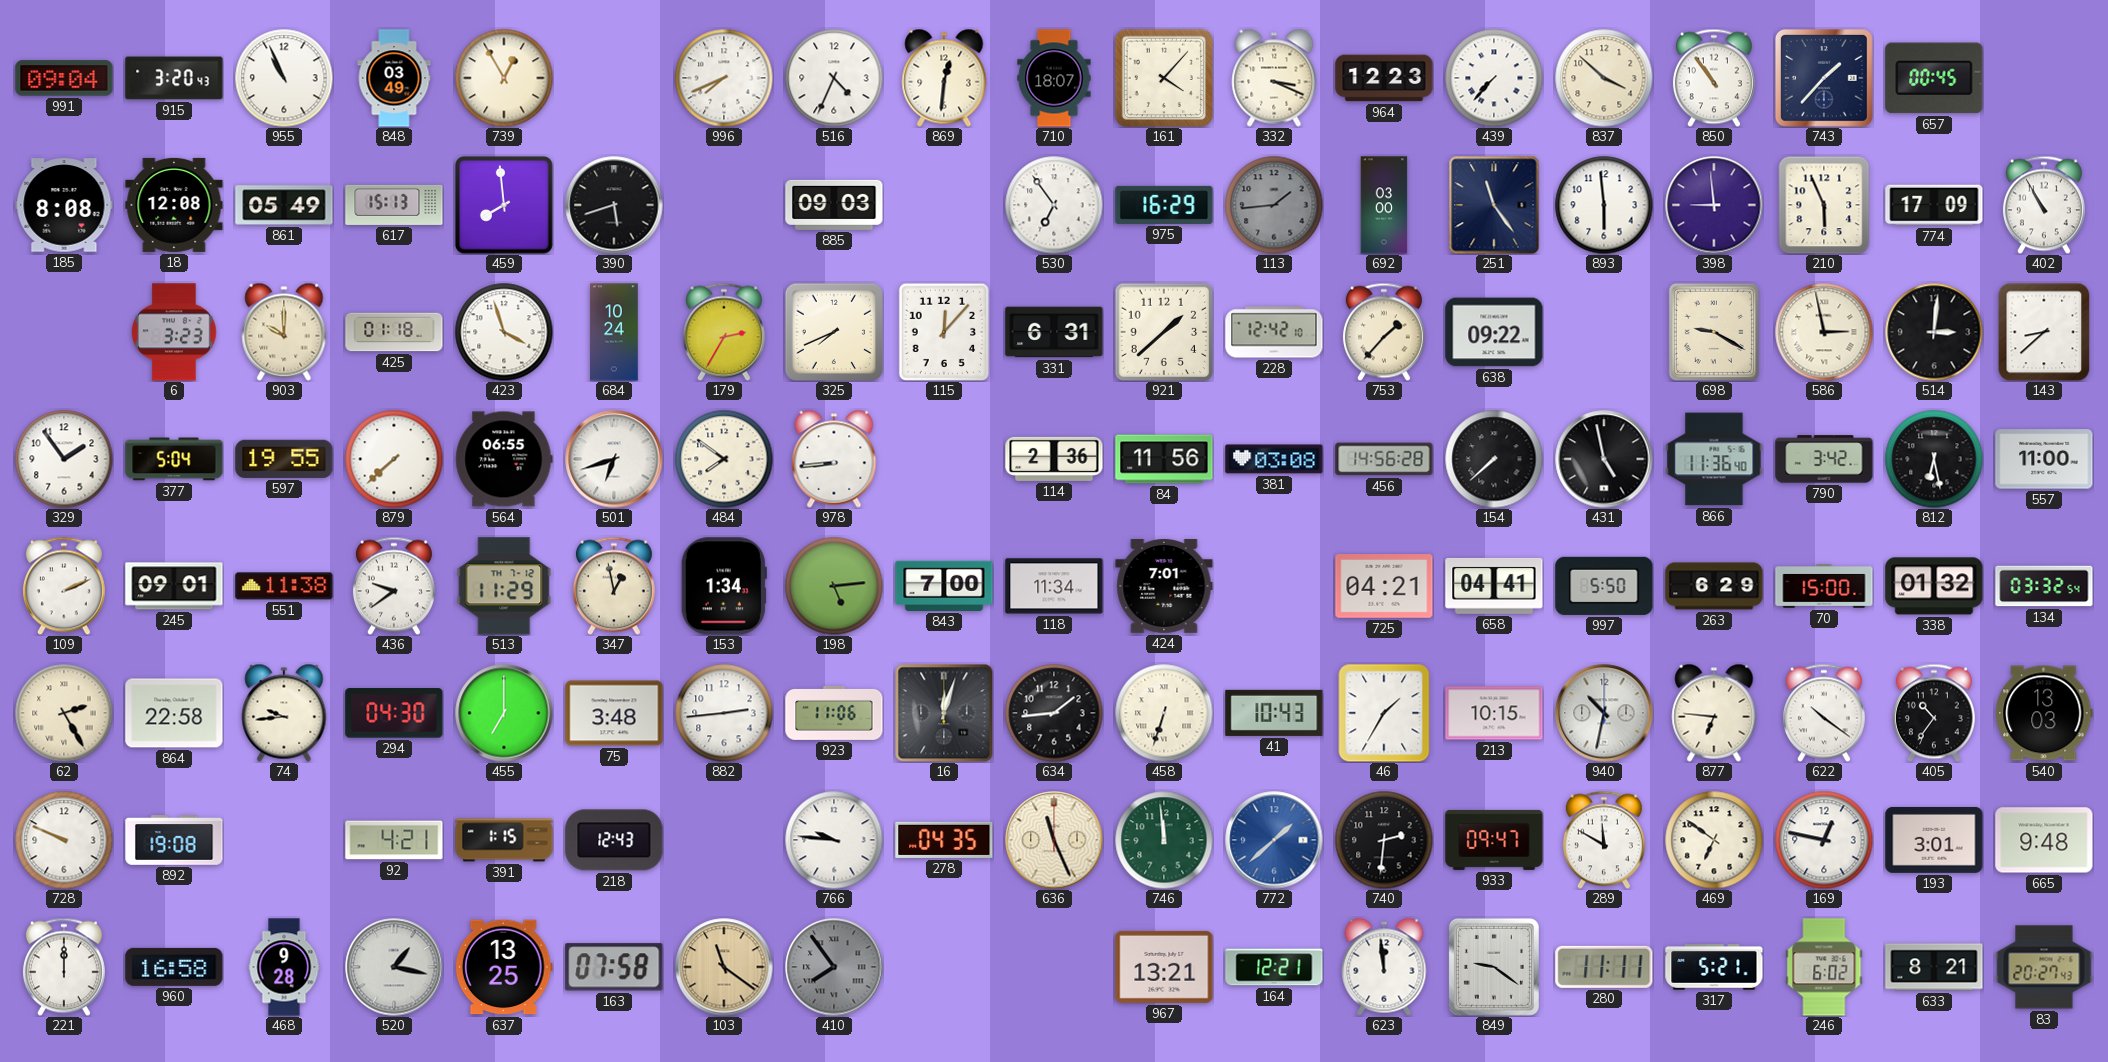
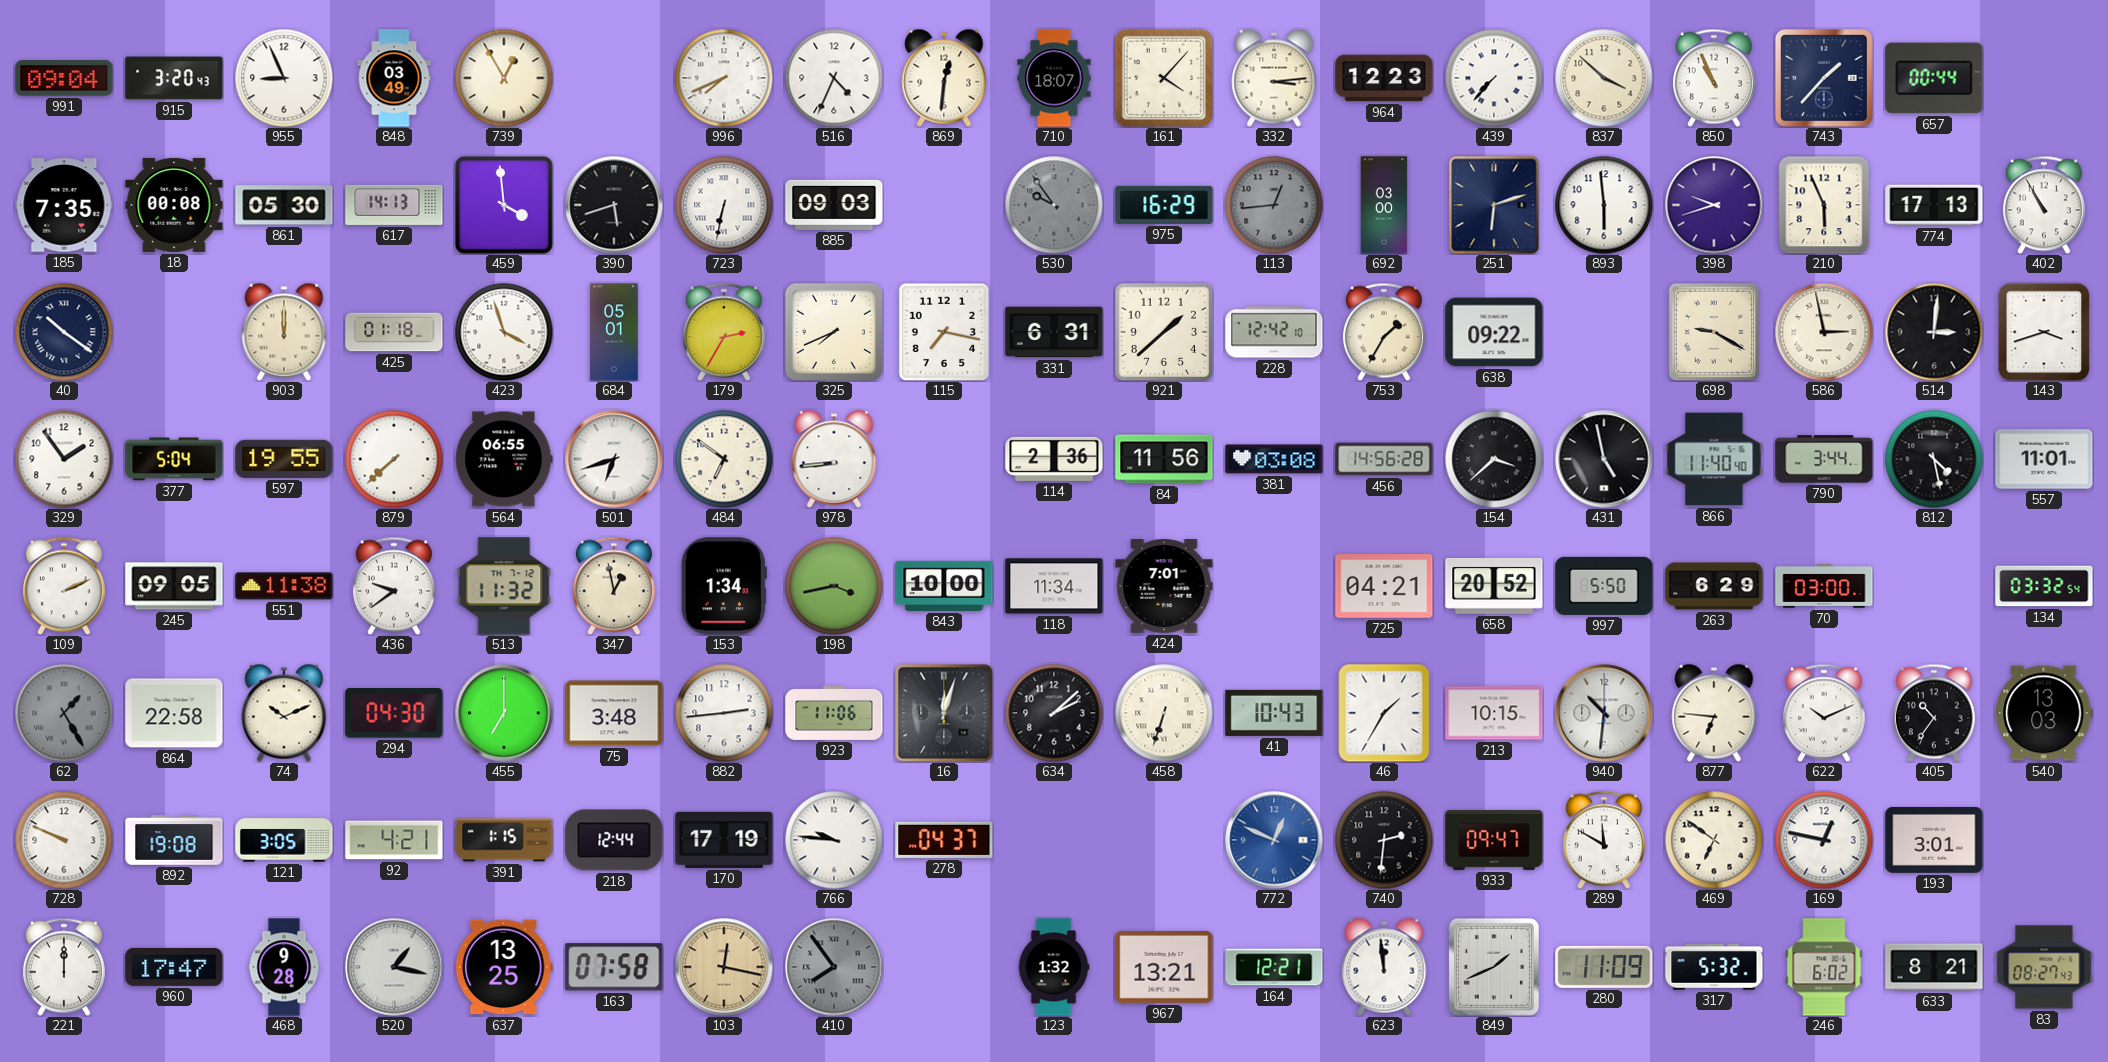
955: 10:56 -> 8:56
332: 3:19 -> 3:14
850: 10:54 -> 10:56
657: 00:45 -> 00:44
185: 8:08 -> 7:35
18: 12:08 -> 00:08
861: 05:49 -> 05:30
617: 15:13 -> 14:13
459: 7:59 -> 3:59
723: none -> 6:32
530: 6:54 -> 9:54
530 dial: white -> grey
113: 1:44 -> 12:44
251: 11:24 -> 6:12
398: 8:59 -> 9:42
774: 17:09 -> 17:13
40: none -> 10:21
6: 3:23 -> none
903: 10:00 -> 12:00
684: 10:24 -> 05:01
115: 12:07 -> 7:17
753: 1:37 -> 1:35
143: 8:38 -> 3:42
484: 7:51 -> 6:51
154: 7:38 -> 3:38
866: 11:36 -> 11:40
790: 3:42 -> 3:44
812: 6:28 -> 4:28
557: 11:00 -> 11:01
245: 09:01 -> 09:05
513: 11:29 -> 11:32
198: 5:14 -> 3:43
843: 7:00 -> 10:00
658: 04:41 -> 20:52
70: 15:00 -> 03:00
338: 01:32 -> none
62: 2:25 -> 1:25
62 dial: cream -> grey
74: 9:44 -> 10:11
634: 1:44 -> 2:08
940: 10:32 -> 10:31
622: 10:21 -> 10:11
121: none -> 3:05
218: 12:43 -> 12:44
170: none -> 17:19
278: 04:35 -> 04:37
636: 11:26 -> none
746: 11:59 -> none
772: 1:38 -> 12:49
665: 9:48 -> none
960: 16:58 -> 17:47
103: 11:21 -> 12:17
123: none -> 1:32
849: 9:21 -> 1:41
280: 11:11 -> 11:09
317: 5:21 -> 5:32
83: 20:27 -> 08:27
